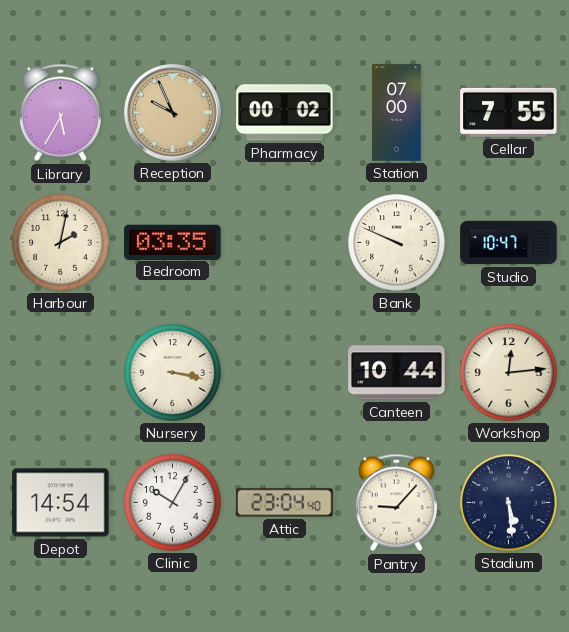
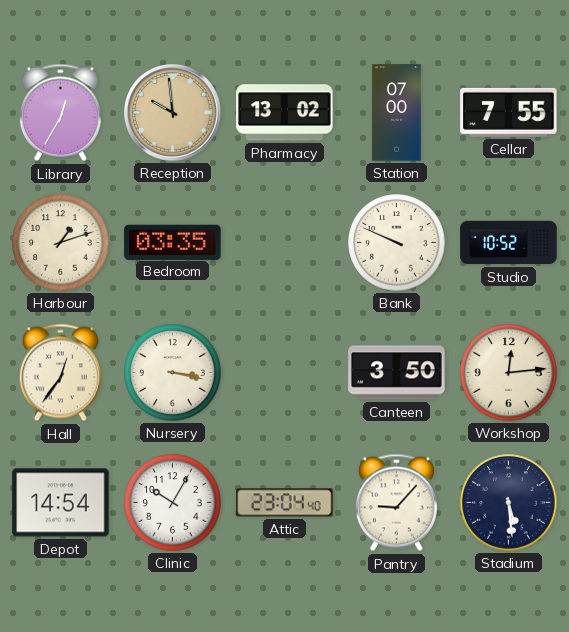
Library: 5:35 -> 12:35
Reception: 9:56 -> 9:59
Pharmacy: 00:02 -> 13:02
Harbour: 2:02 -> 1:12
Studio: 10:47 -> 10:52
Hall: none -> 12:36
Canteen: 10:44 -> 3:50
